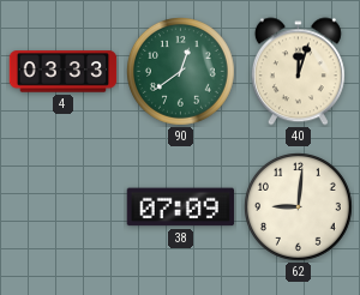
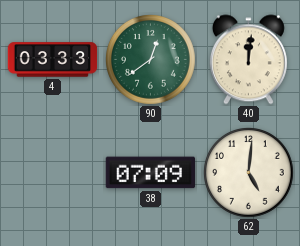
40: 12:03 -> 12:01
62: 9:01 -> 5:01
